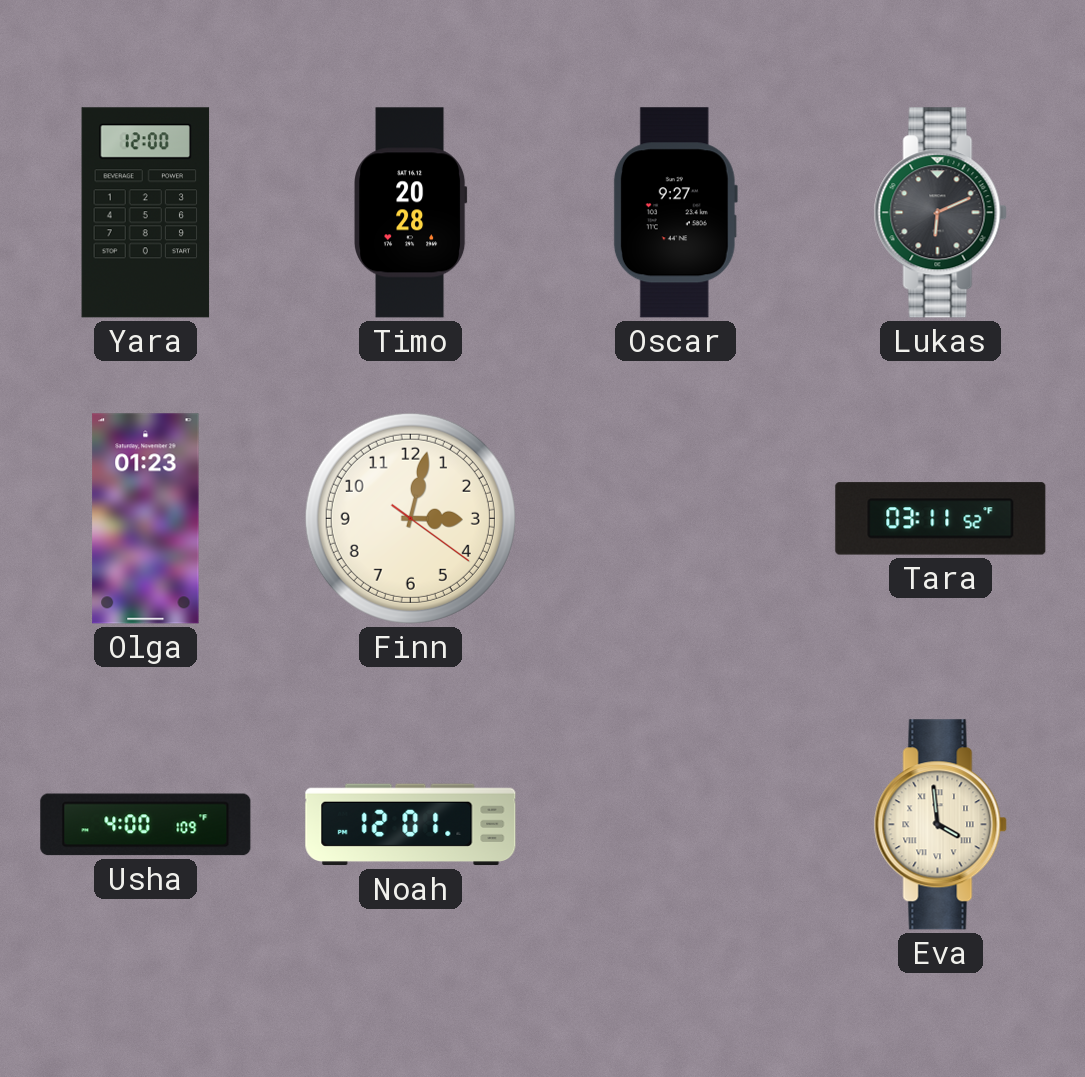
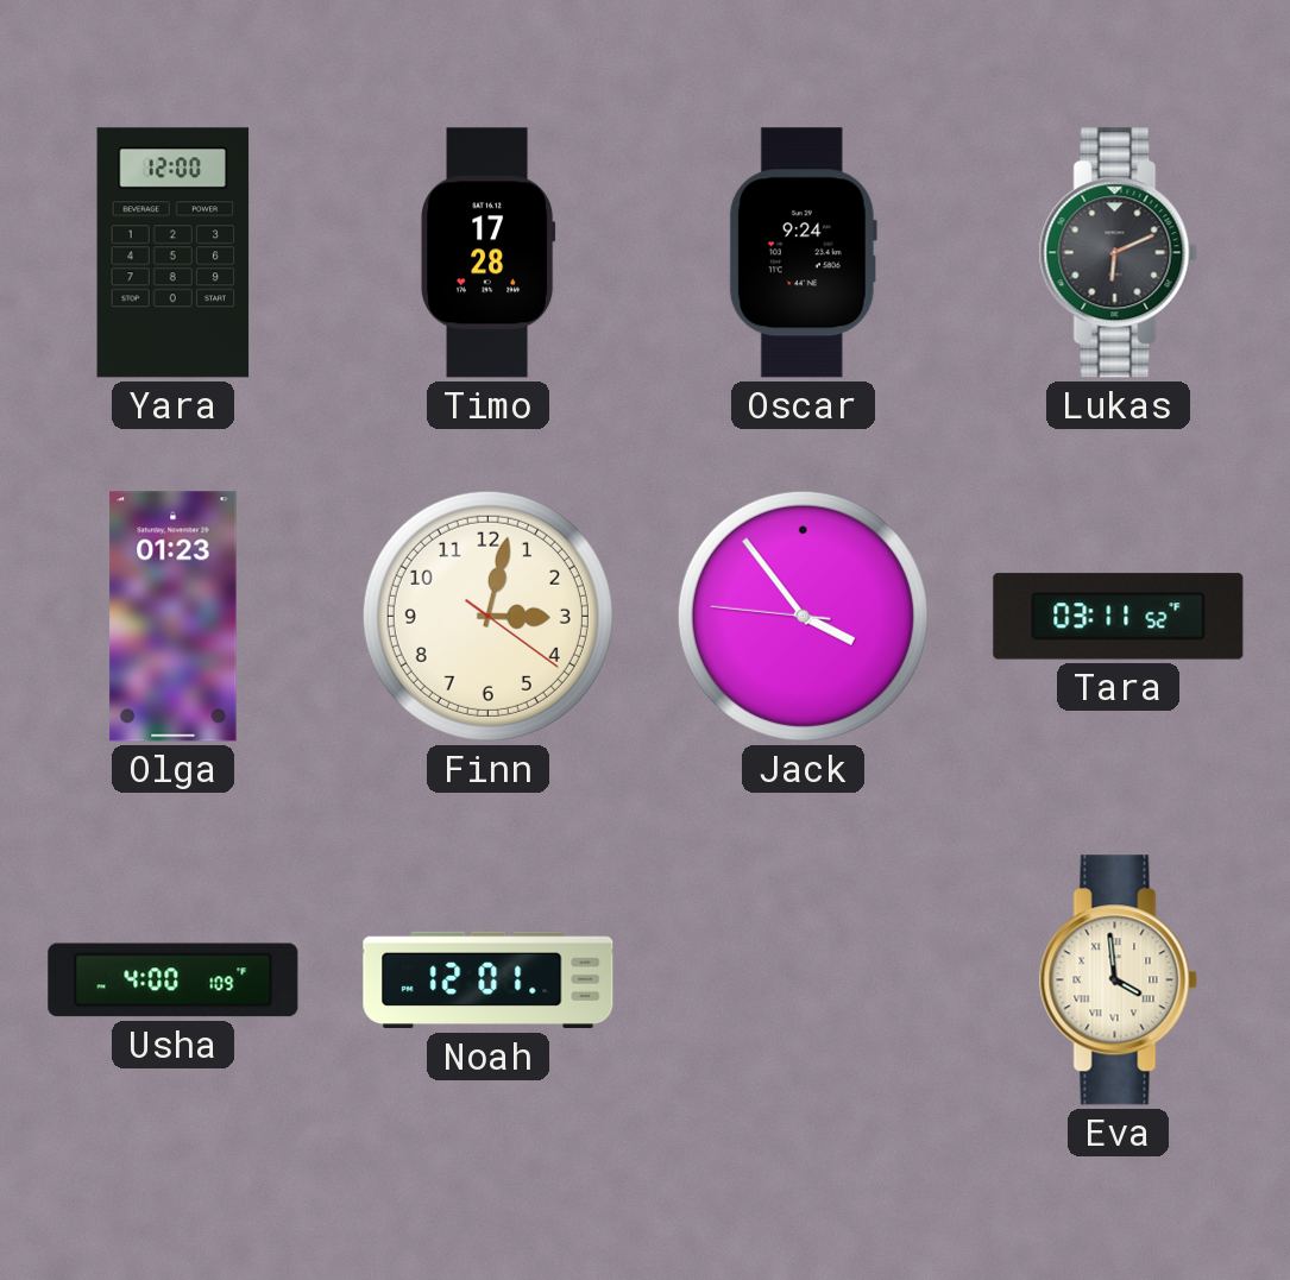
Timo: 20:28 -> 17:28
Oscar: 9:27 -> 9:24
Jack: none -> 3:53
